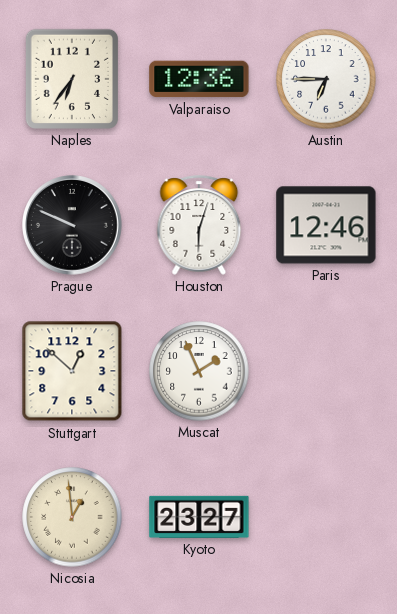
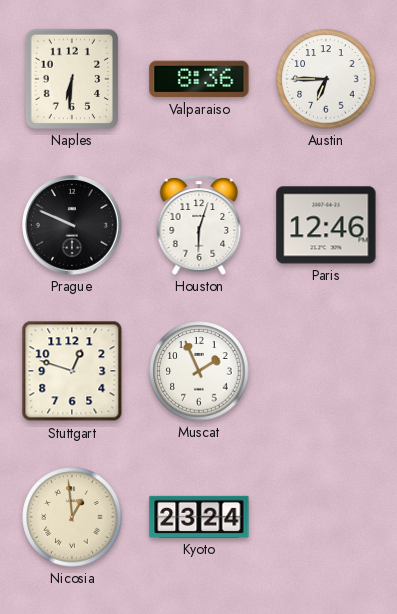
Naples: 6:36 -> 6:31
Valparaiso: 12:36 -> 8:36
Stuttgart: 12:52 -> 12:48
Kyoto: 23:27 -> 23:24
